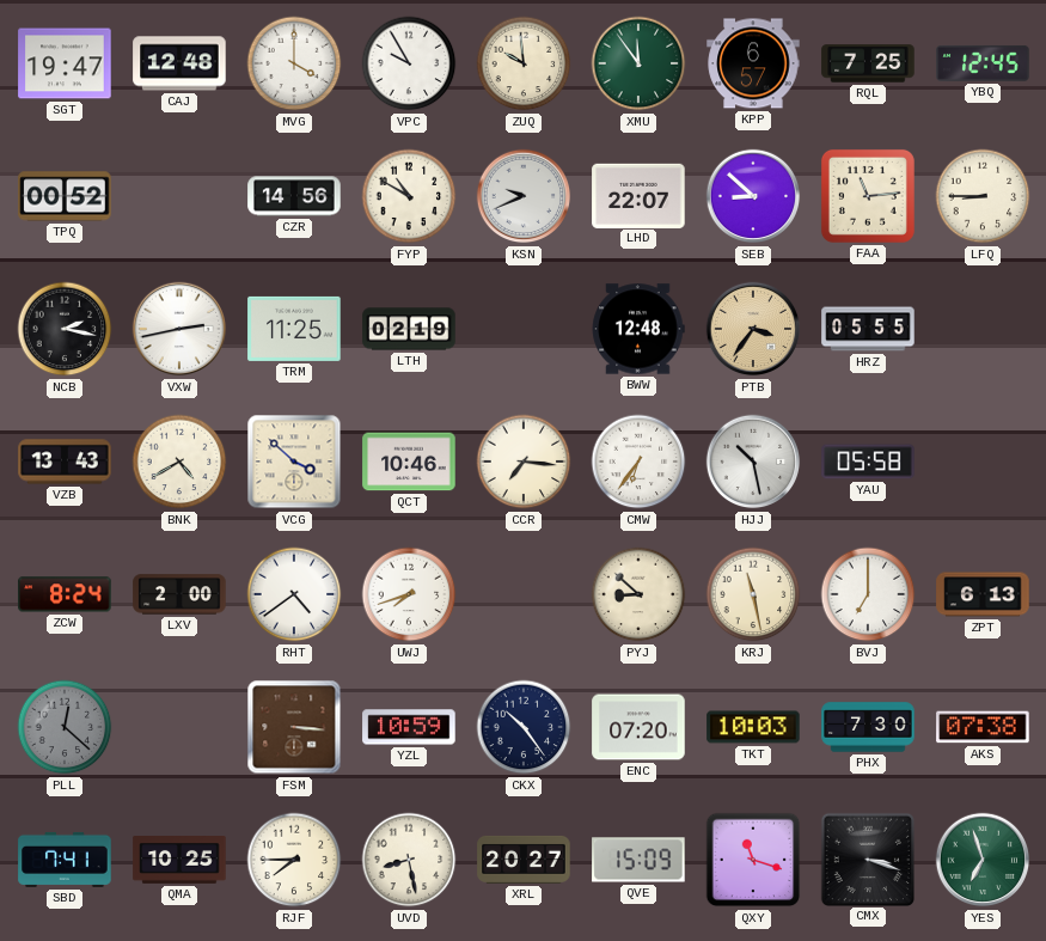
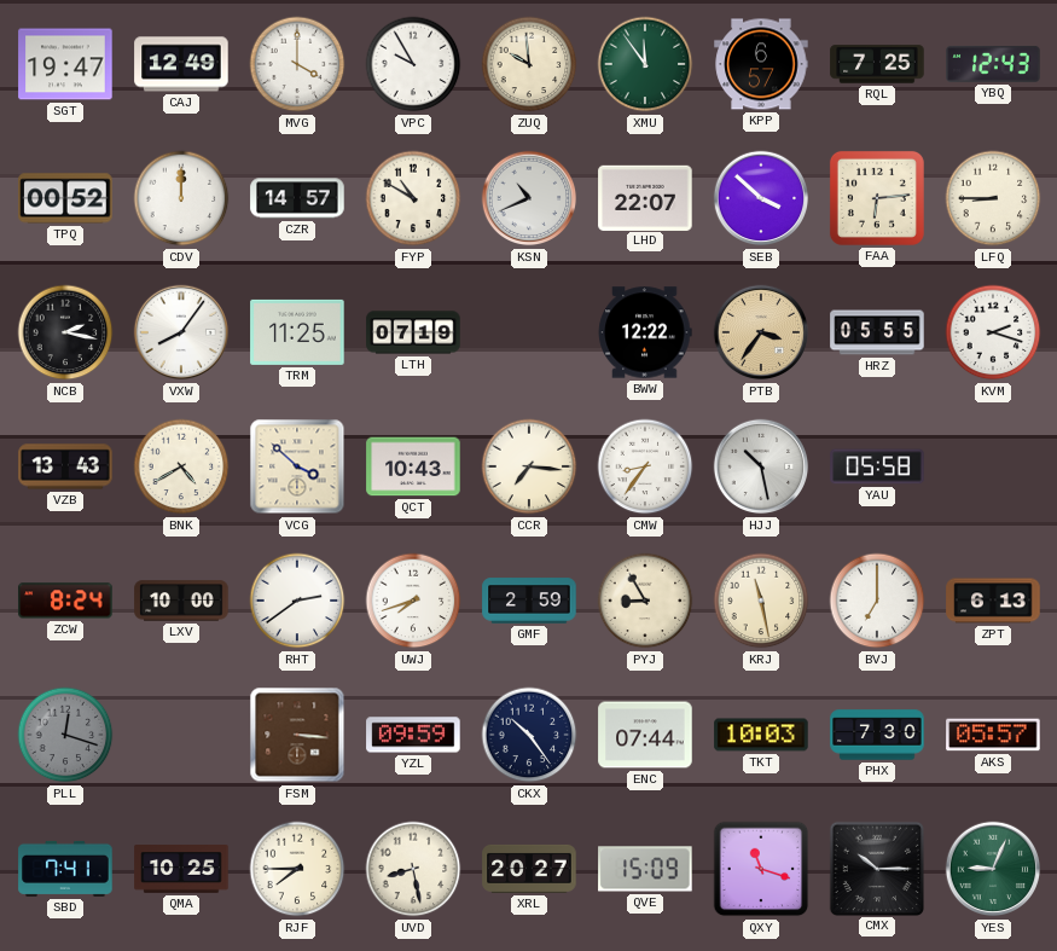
CAJ: 12:48 -> 12:49
YBQ: 12:45 -> 12:43
CDV: none -> 12:00
CZR: 14:56 -> 14:57
KSN: 9:41 -> 10:41
SEB: 8:52 -> 3:52
FAA: 11:14 -> 6:14
VXW: 2:43 -> 8:06
LTH: 02:19 -> 07:19
BWW: 12:48 -> 12:22
KVM: none -> 2:18
QCT: 10:46 -> 10:43
CMW: 6:36 -> 8:36
LXV: 2:00 -> 10:00
RHT: 4:39 -> 2:39
GMF: none -> 2:59
PYJ: 8:52 -> 8:55
PLL: 12:22 -> 12:18
YZL: 10:59 -> 09:59
ENC: 07:20 -> 07:44
AKS: 07:38 -> 05:57
CMX: 3:18 -> 10:15
YES: 6:57 -> 9:04
